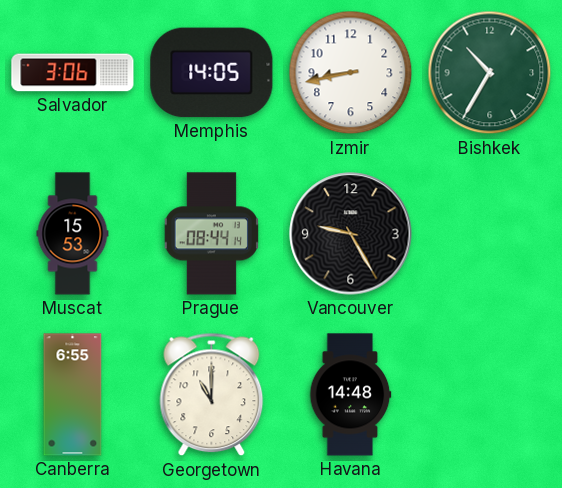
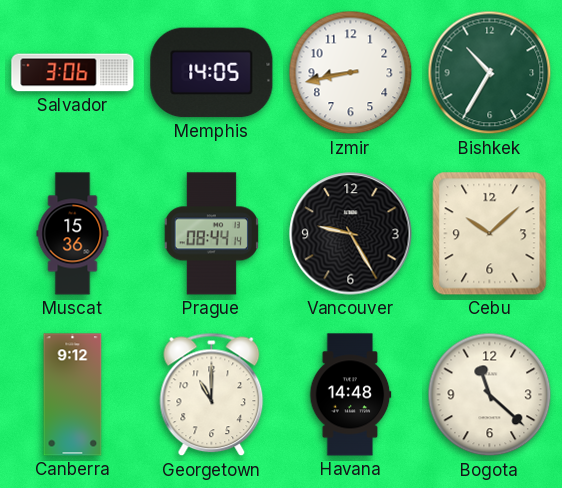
Muscat: 15:53 -> 15:36
Cebu: none -> 10:08
Canberra: 6:55 -> 9:12
Bogota: none -> 11:22
